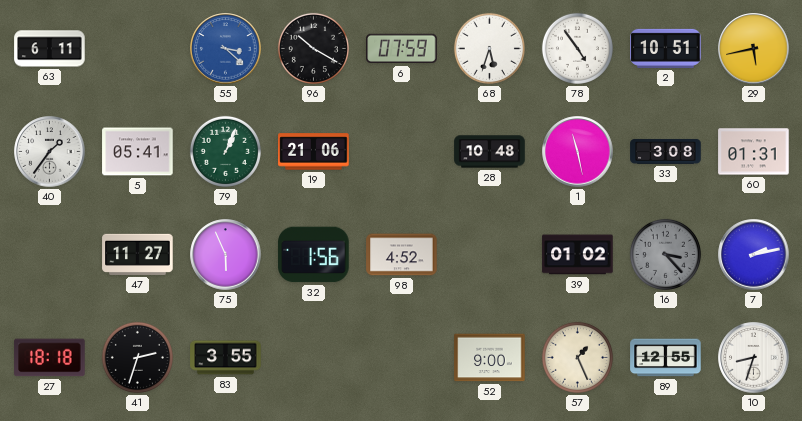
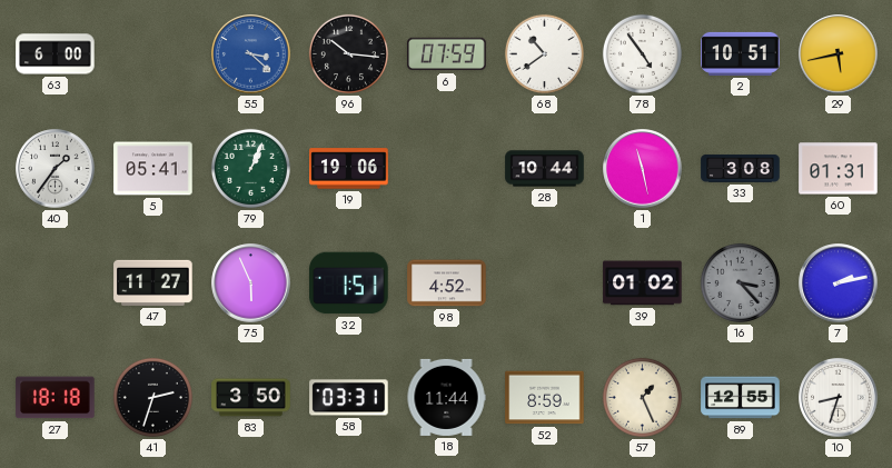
63: 6:11 -> 6:00
96: 10:20 -> 10:16
68: 5:33 -> 10:39
19: 21:06 -> 19:06
28: 10:48 -> 10:44
32: 1:56 -> 1:51
83: 3:55 -> 3:50
58: none -> 03:31
18: none -> 11:44
52: 9:00 -> 8:59
